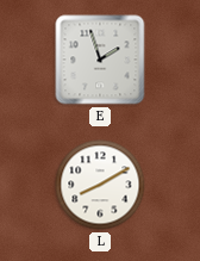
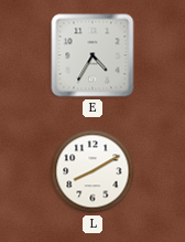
E: 1:57 -> 4:35
